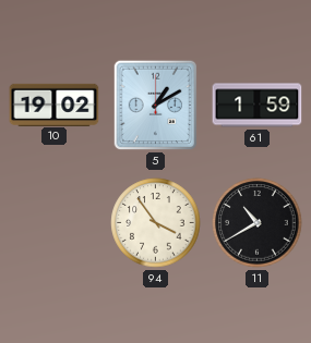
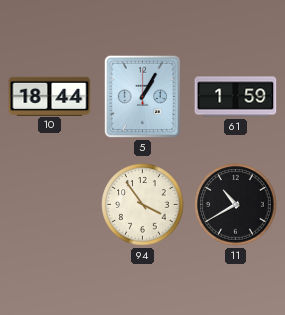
10: 19:02 -> 18:44
5: 1:10 -> 1:05
